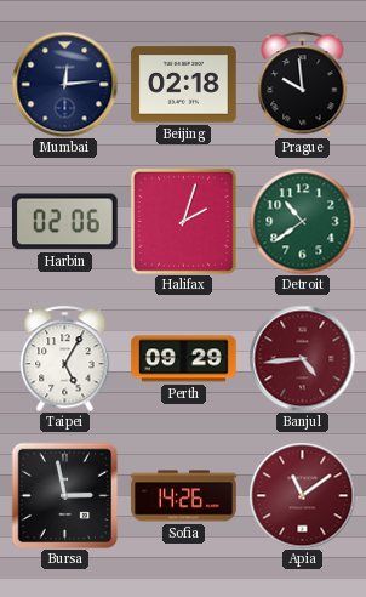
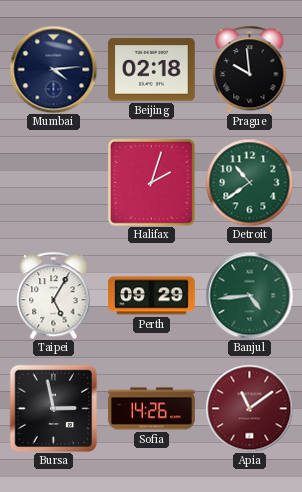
Mumbai: 12:14 -> 4:14
Harbin: 02:06 -> none
Banjul dial: burgundy -> green
